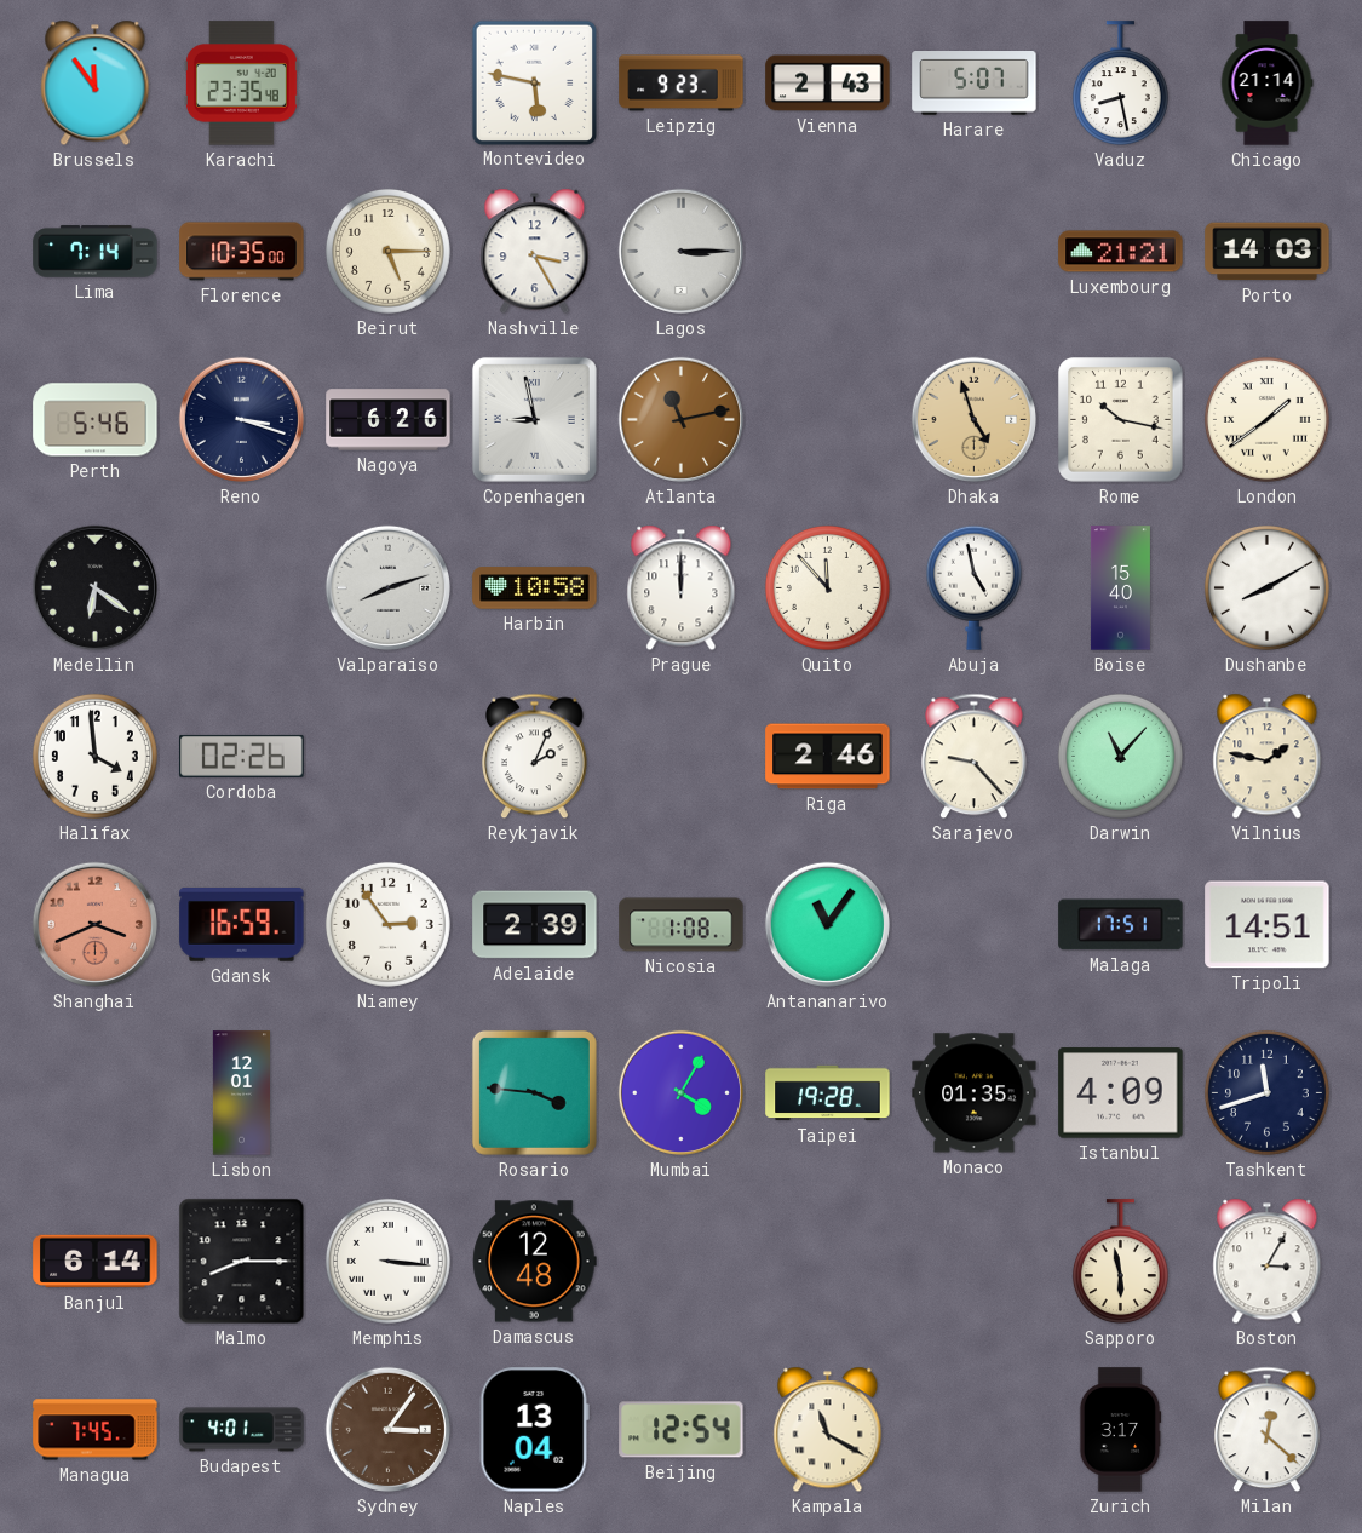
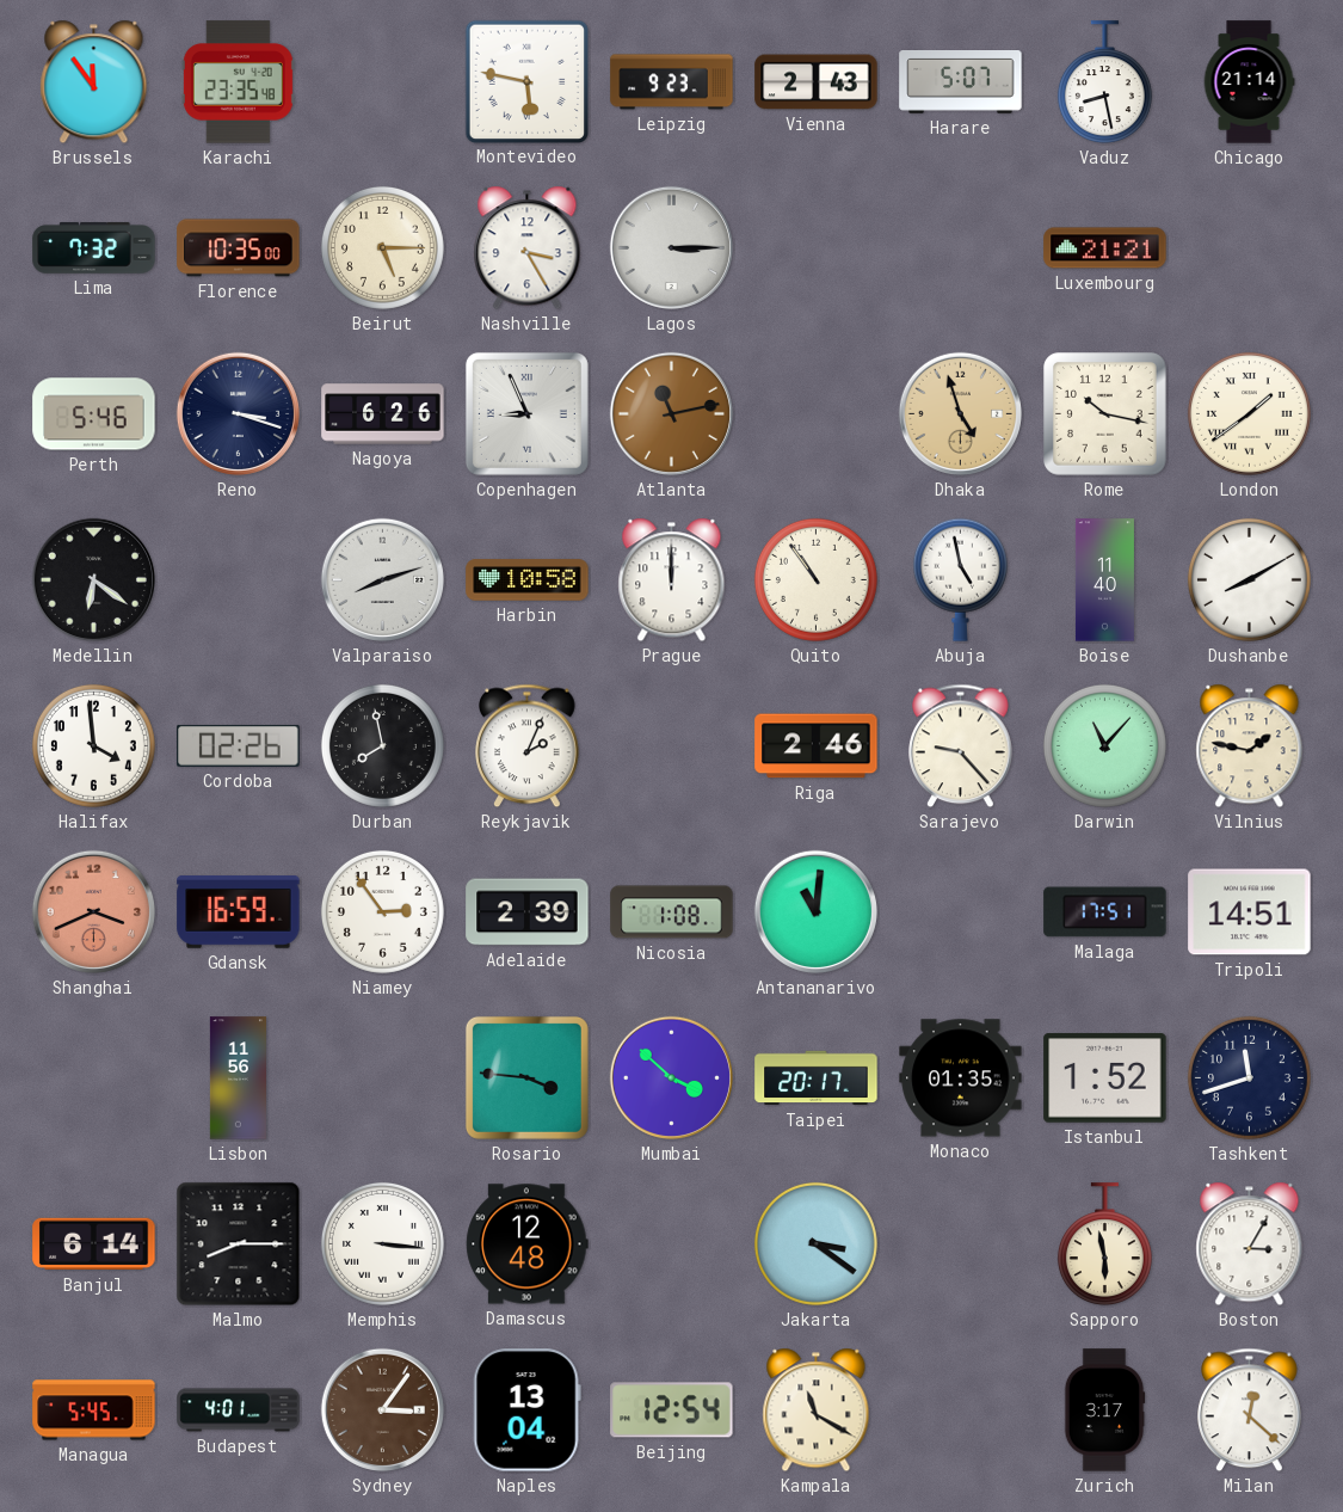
Lima: 7:14 -> 7:32
Porto: 14:03 -> none
Copenhagen: 8:58 -> 8:56
Quito: 11:53 -> 10:54
Boise: 15:40 -> 11:40
Durban: none -> 7:58
Antananarivo: 11:06 -> 11:01
Lisbon: 12:01 -> 11:56
Mumbai: 4:05 -> 3:52
Taipei: 19:28 -> 20:17
Istanbul: 4:09 -> 1:52
Jakarta: none -> 3:21
Managua: 7:45 -> 5:45
